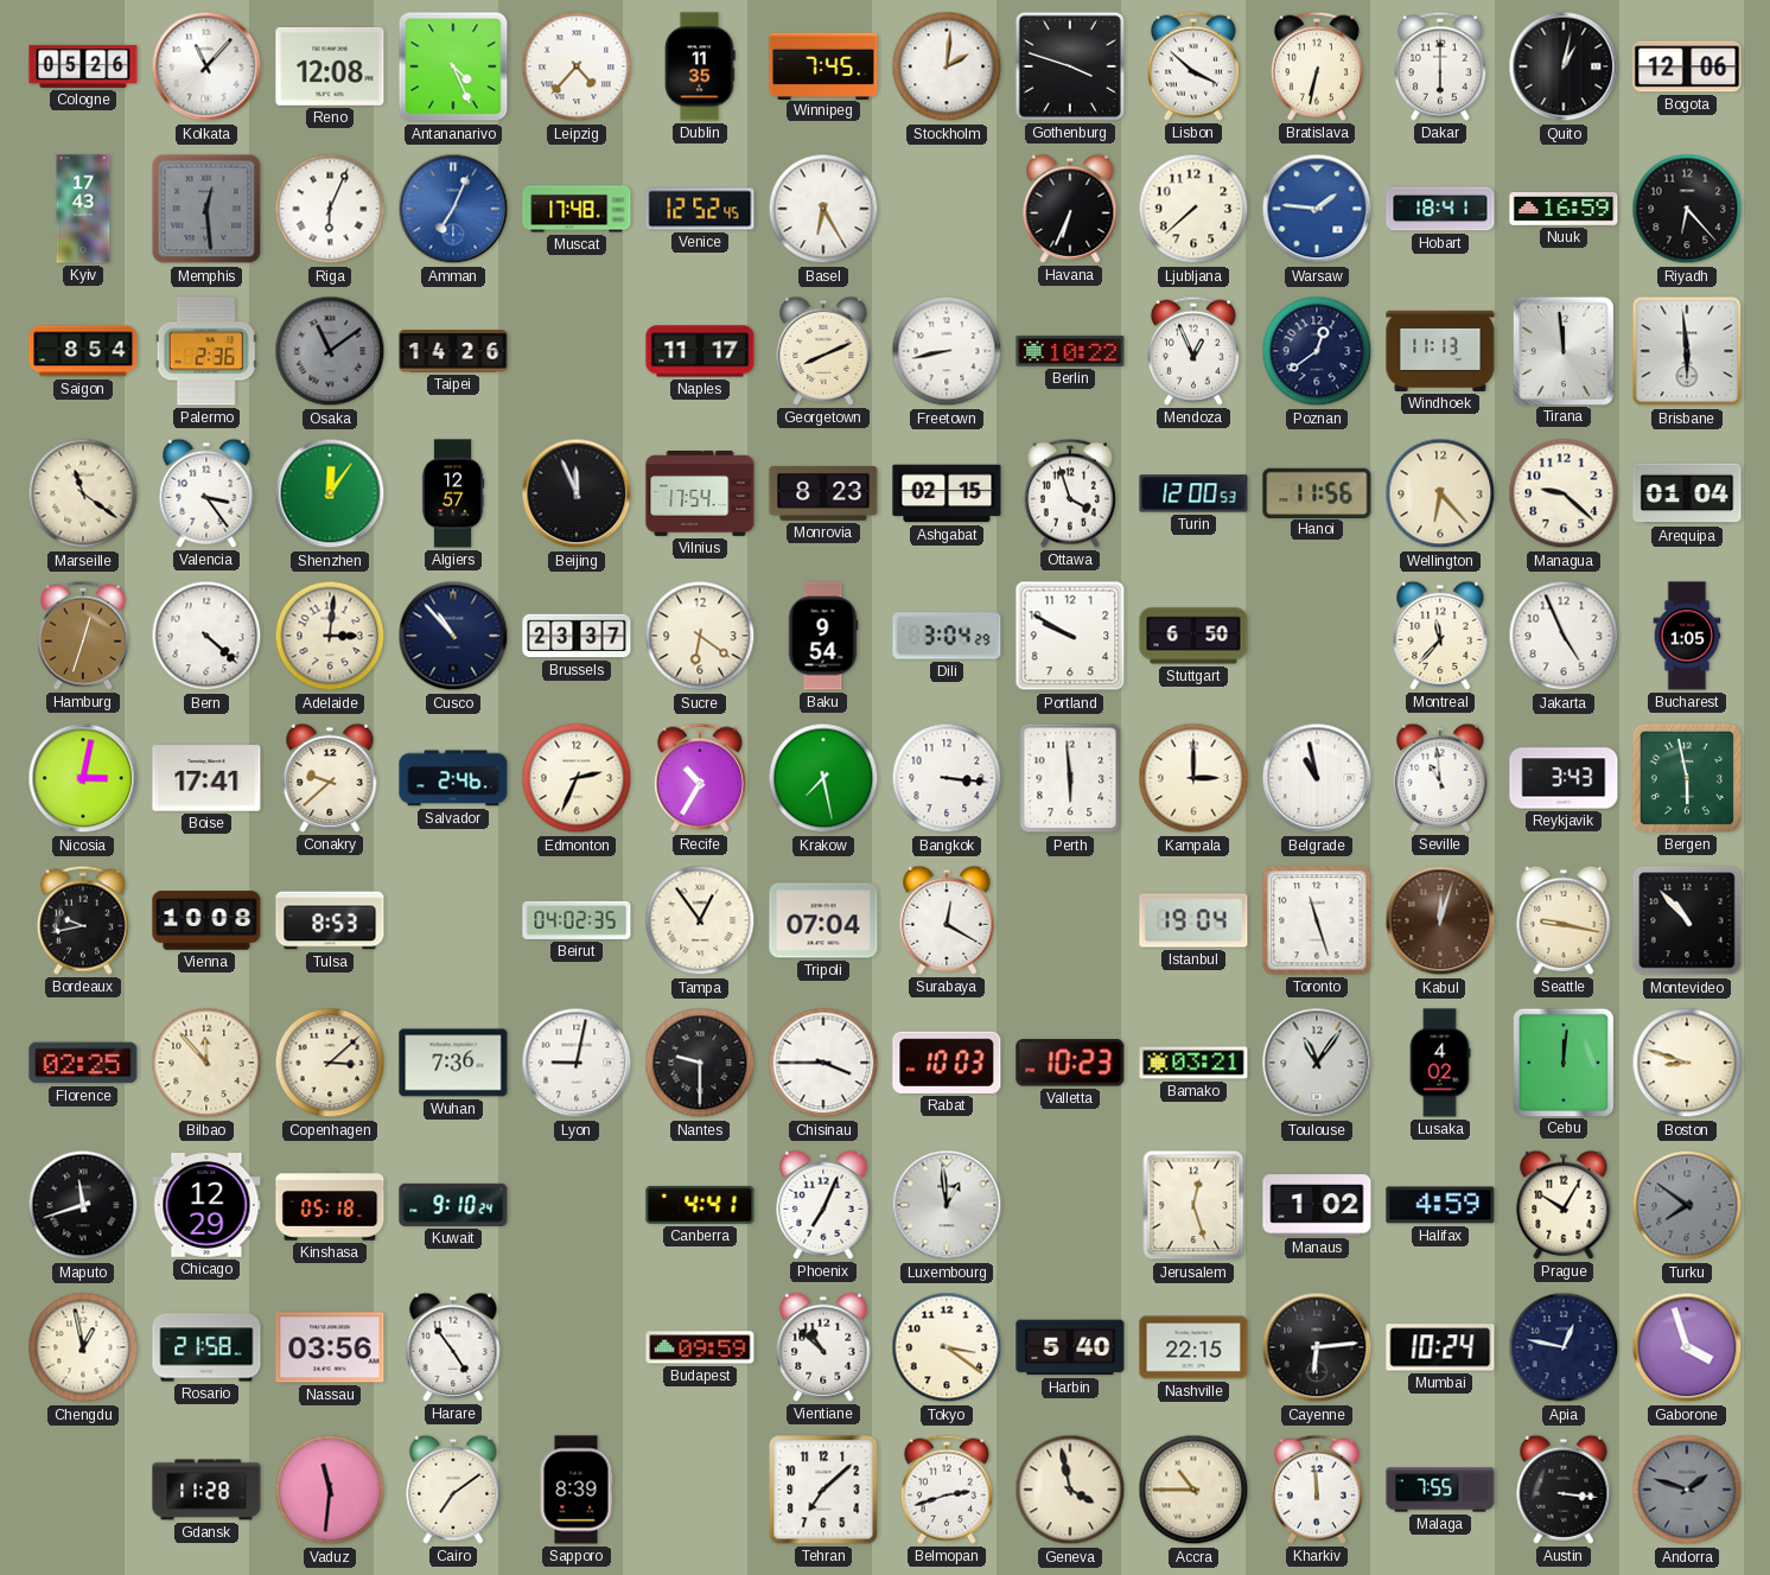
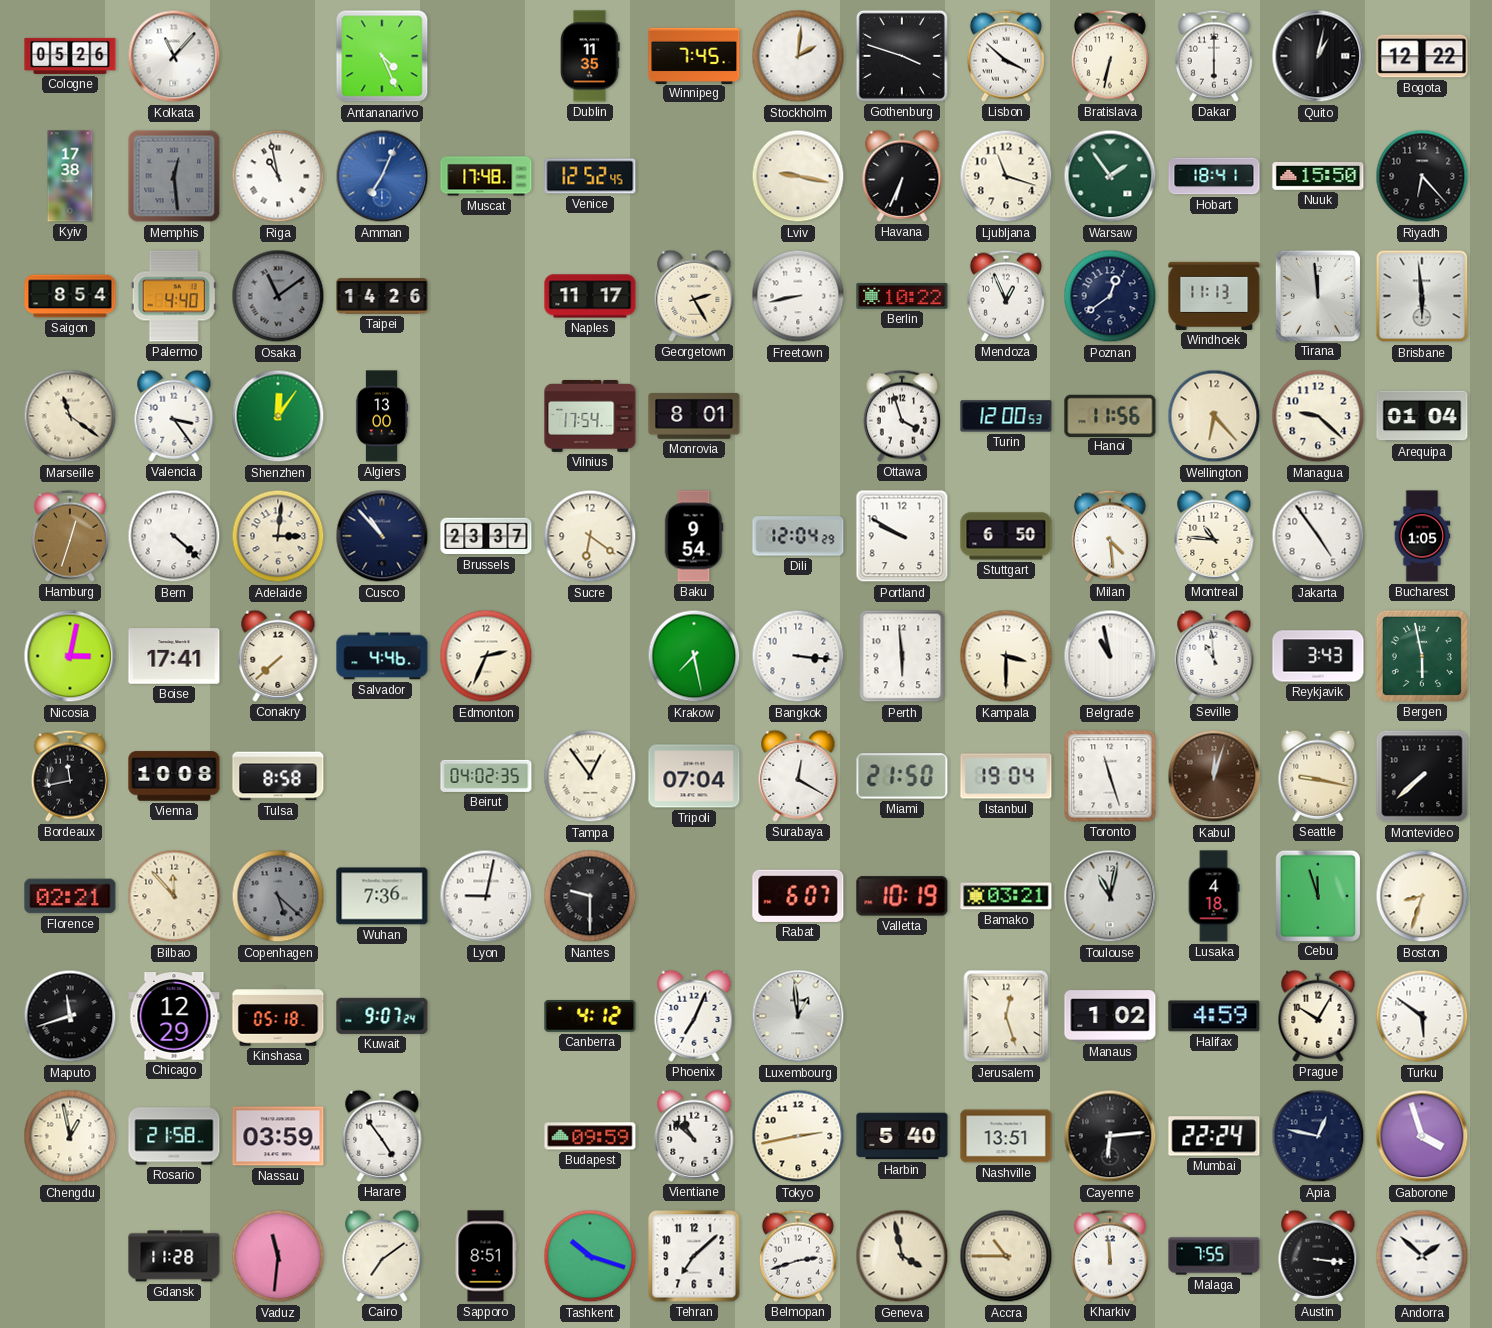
Reno: 12:08 -> none
Leipzig: 4:37 -> none
Bogota: 12:06 -> 12:22
Kyiv: 17:43 -> 17:38
Riga: 6:04 -> 10:58
Basel: 6:25 -> none
Lviv: none -> 9:17
Ljubljana: 7:38 -> 11:18
Warsaw: 1:46 -> 1:54
Warsaw dial: blue -> green
Nuuk: 16:59 -> 15:50
Palermo: 2:36 -> 4:40
Georgetown: 8:11 -> 2:25
Algiers: 12:57 -> 13:00
Beijing: 11:56 -> none
Monrovia: 8:23 -> 8:01
Ashgabat: 02:15 -> none
Dili: 3:04 -> 12:04
Milan: none -> 4:29
Montreal: 11:37 -> 10:46
Jakarta: 4:56 -> 4:54
Conakry: 9:38 -> 7:38
Salvador: 2:46 -> 4:46
Recife: 10:35 -> none
Kampala: 3:00 -> 3:30
Bordeaux: 9:43 -> 11:43
Tulsa: 8:53 -> 8:58
Miami: none -> 21:50
Montevideo: 10:53 -> 7:38
Florence: 02:25 -> 02:21
Copenhagen: 3:08 -> 5:22
Copenhagen dial: cream -> grey
Chisinau: 3:45 -> none
Rabat: 10:03 -> 6:07
Valletta: 10:23 -> 10:19
Toulouse: 11:06 -> 11:02
Lusaka: 4:02 -> 4:18
Cebu: 12:01 -> 11:57
Boston: 8:48 -> 8:33
Kuwait: 9:10 -> 9:07
Canberra: 4:41 -> 4:12
Turku: 7:51 -> 5:51
Turku dial: grey -> white
Nassau: 03:56 -> 03:59
Tokyo: 3:21 -> 2:43
Nashville: 22:15 -> 13:51
Mumbai: 10:24 -> 22:24
Sapporo: 8:39 -> 8:51
Tashkent: none -> 10:18
Andorra: 1:48 -> 1:52
Andorra dial: grey -> white
